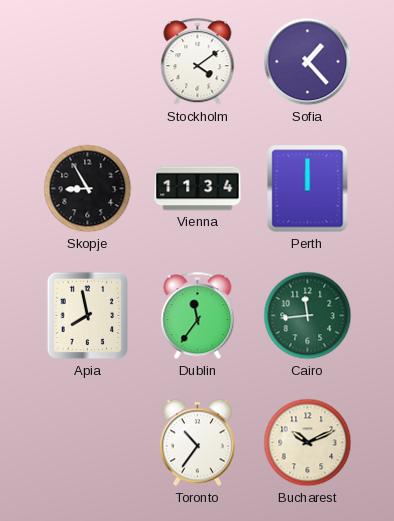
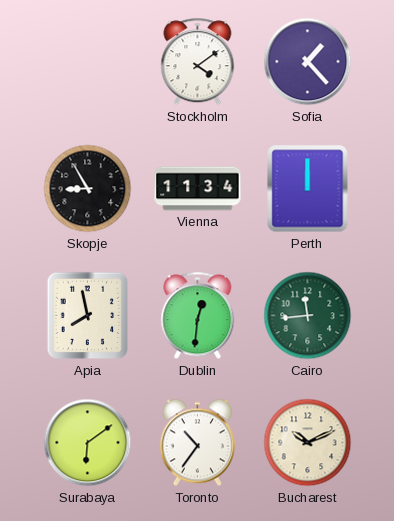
Dublin: 11:36 -> 12:31
Surabaya: none -> 6:09
